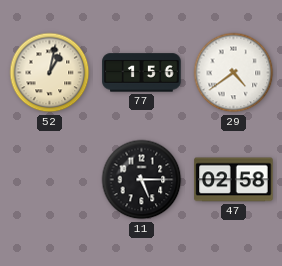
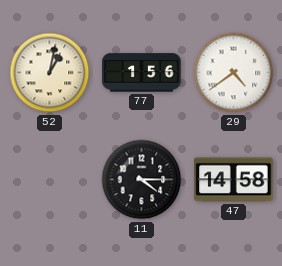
11: 5:15 -> 4:15
47: 02:58 -> 14:58
